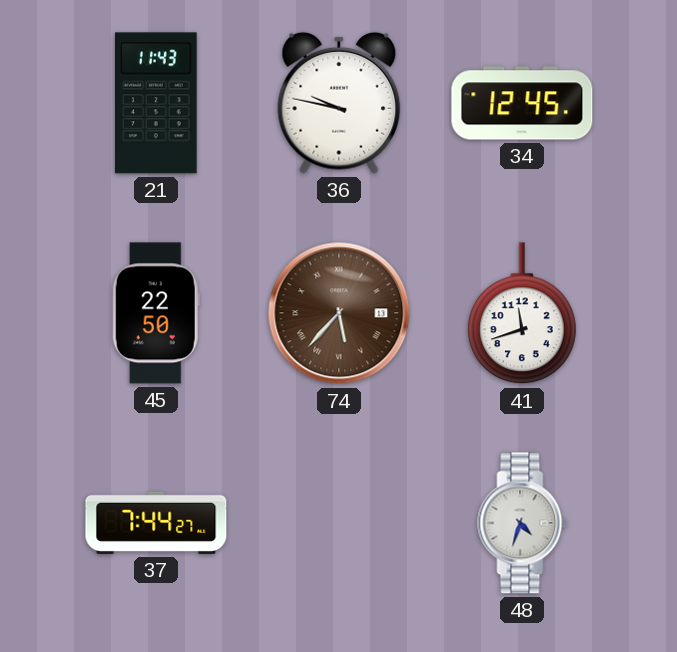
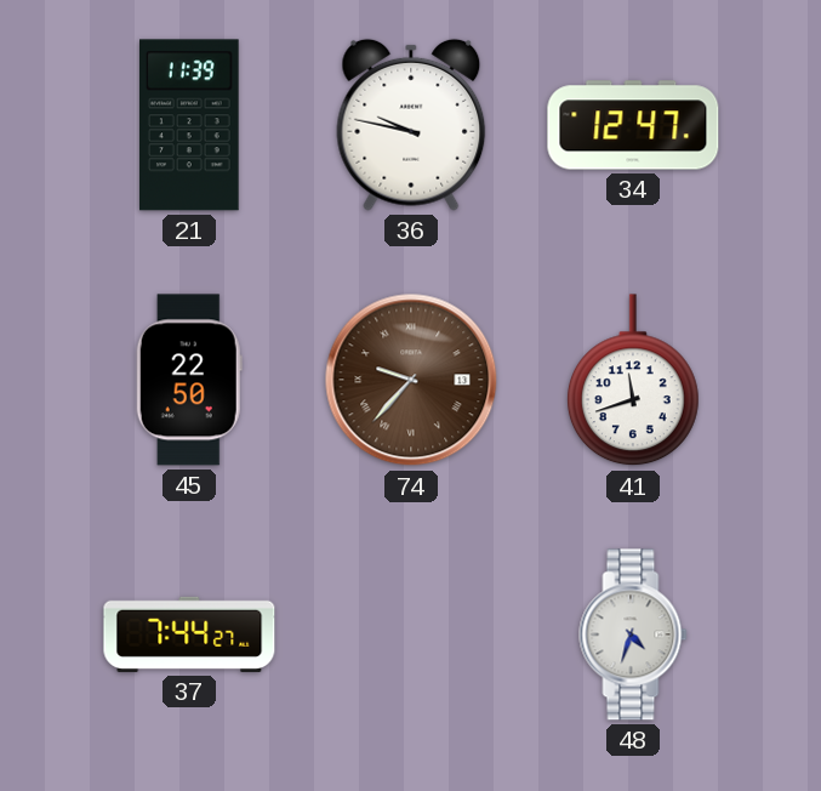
21: 11:43 -> 11:39
34: 12:45 -> 12:47
74: 5:37 -> 9:37
